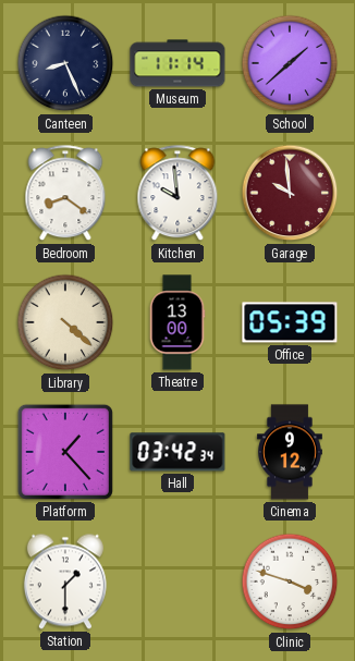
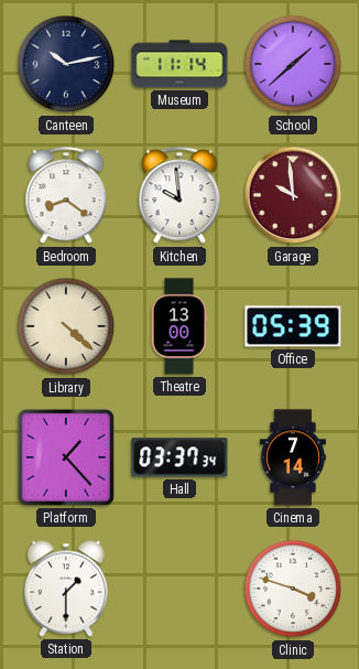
Canteen: 8:26 -> 10:13
Hall: 03:42 -> 03:37
Cinema: 9:12 -> 7:14
